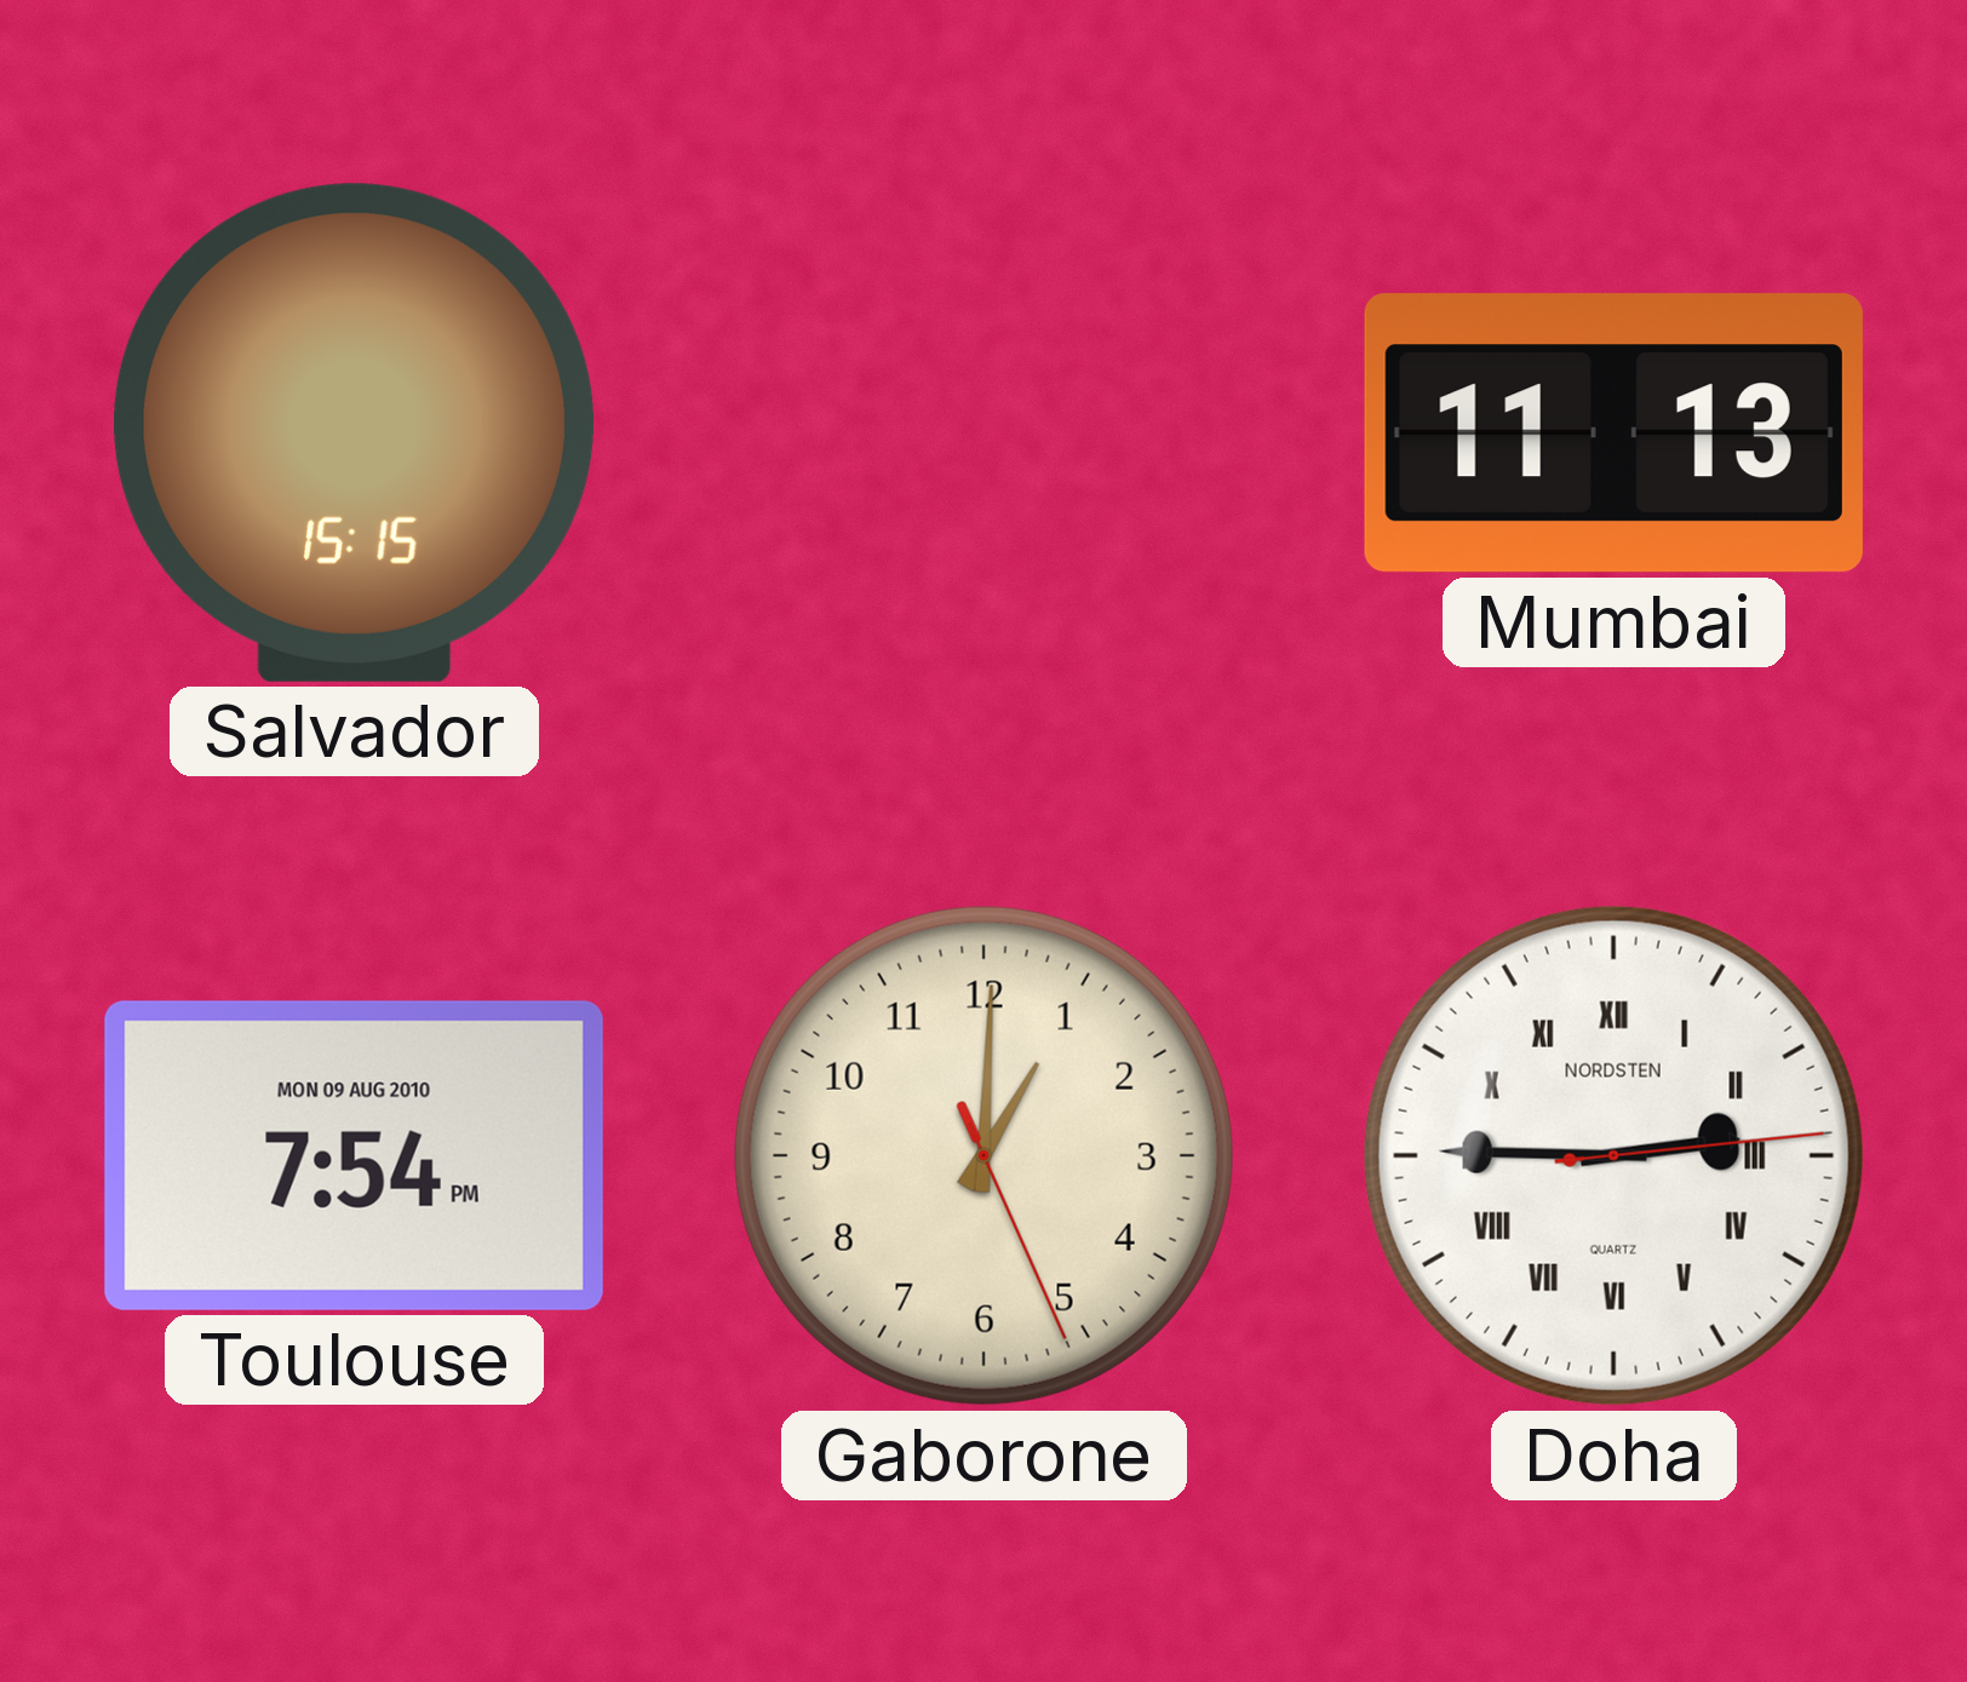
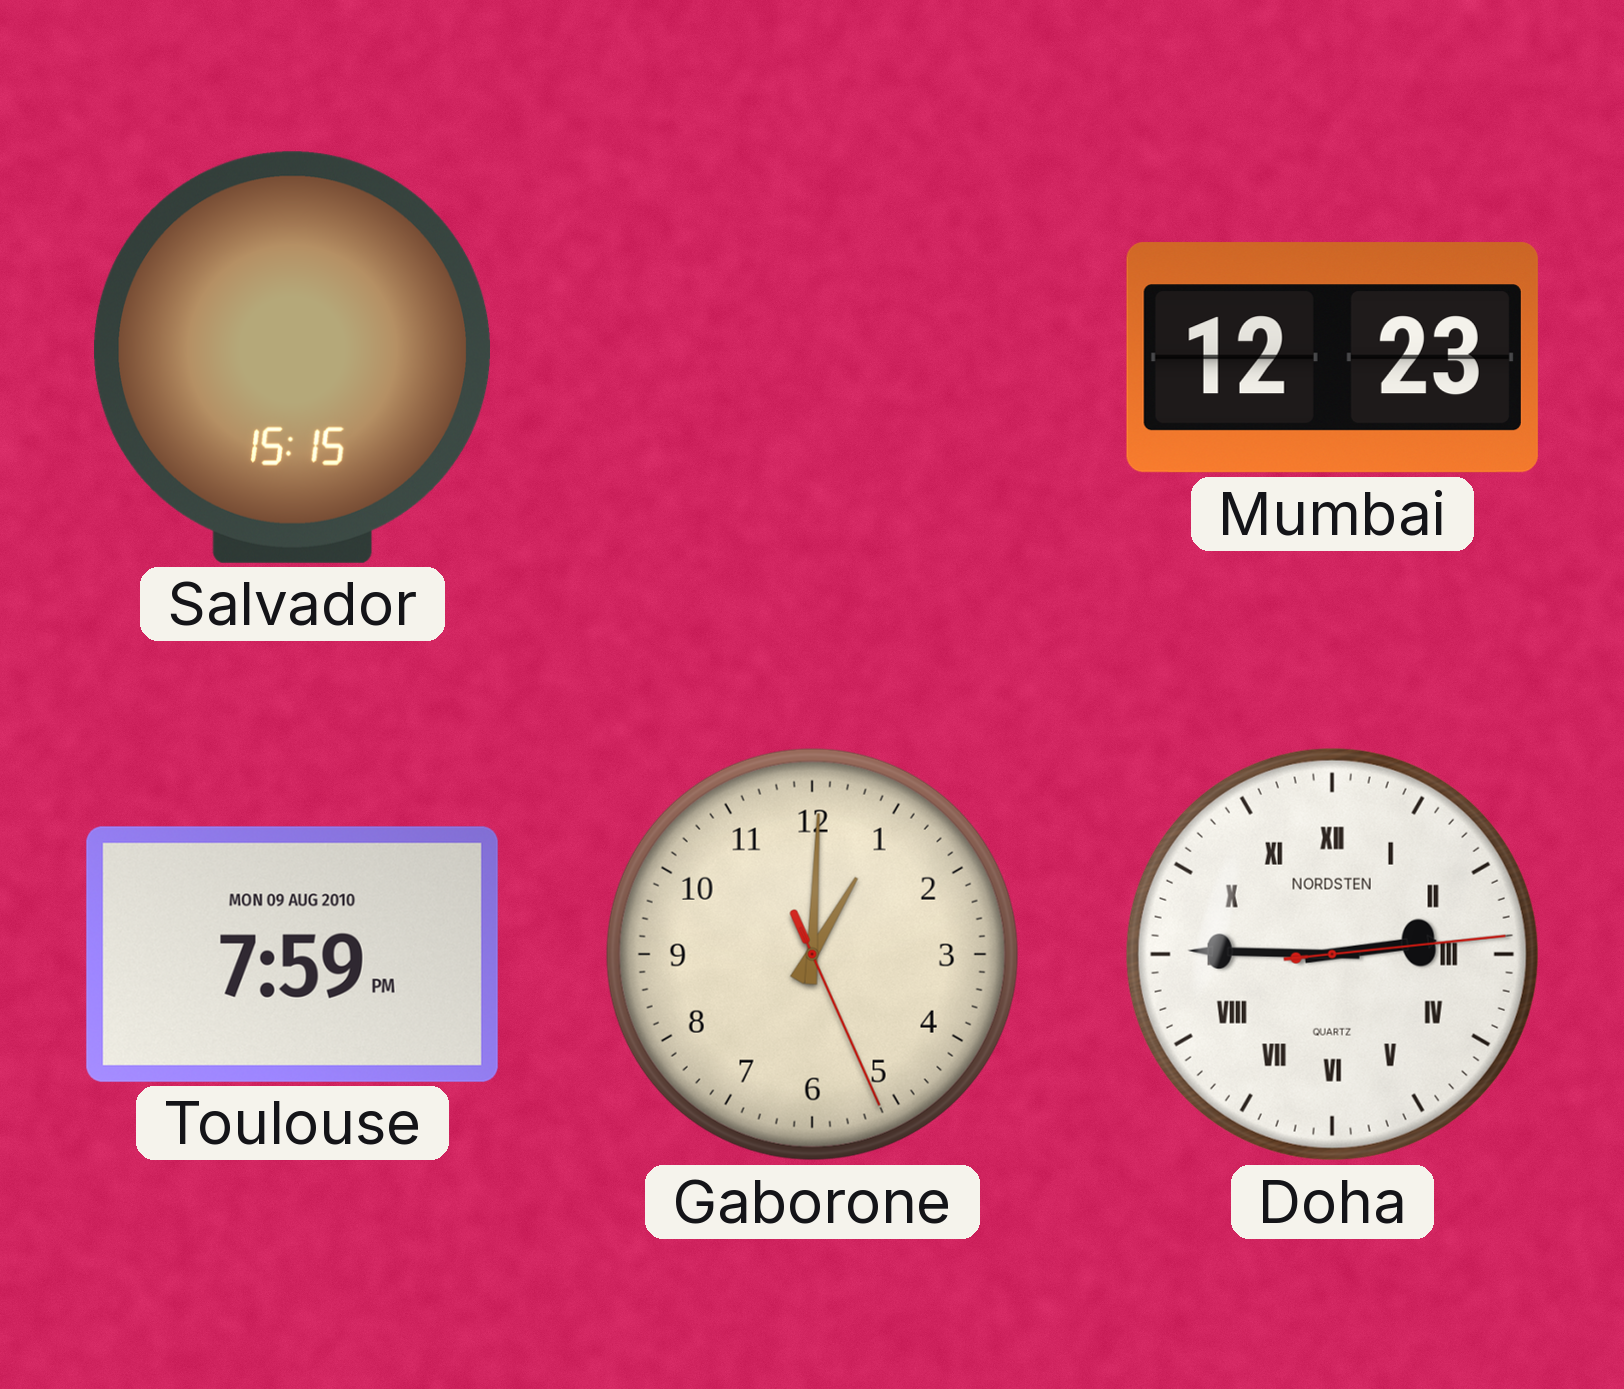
Mumbai: 11:13 -> 12:23
Toulouse: 7:54 -> 7:59
